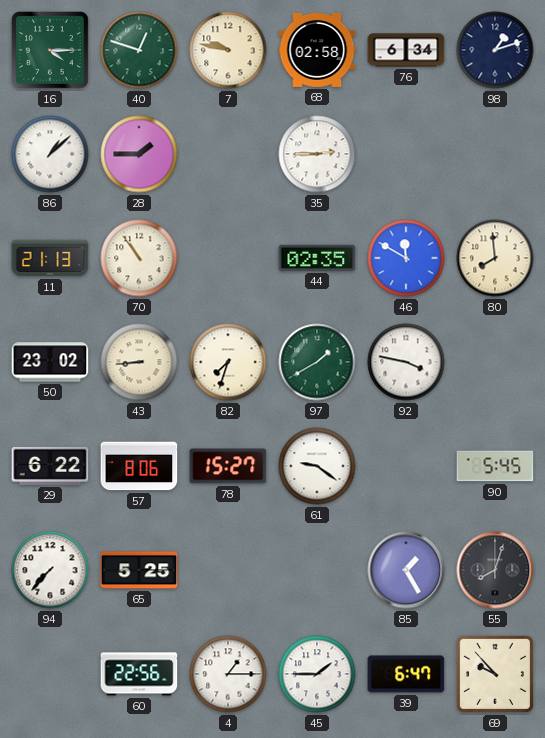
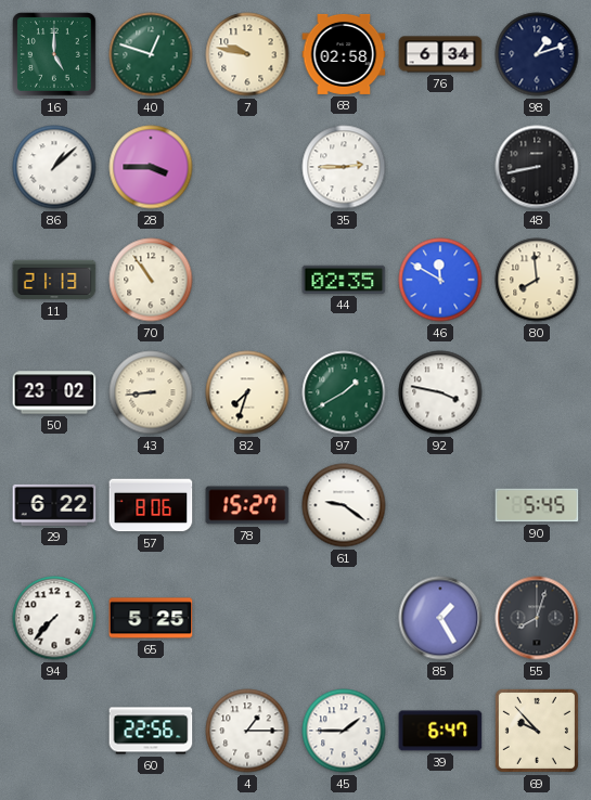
16: 4:15 -> 5:00
28: 1:45 -> 3:45
48: none -> 8:43
